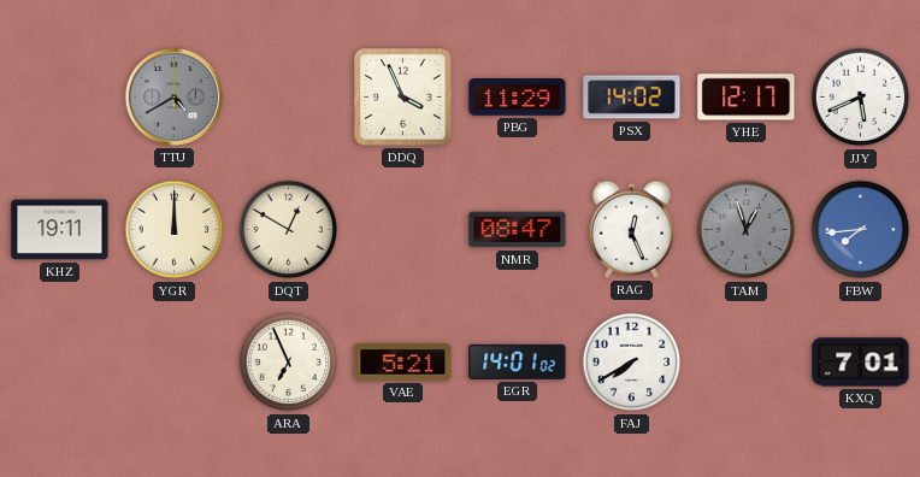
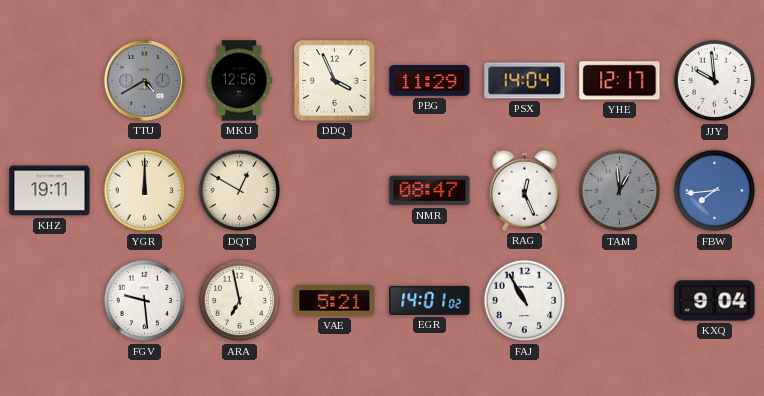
MKU: none -> 12:56
PSX: 14:02 -> 14:04
JJY: 5:41 -> 9:59
TAM: 12:57 -> 12:59
FGV: none -> 9:29
ARA: 6:56 -> 6:58
FAJ: 7:40 -> 10:55
KXQ: 7:01 -> 9:04
